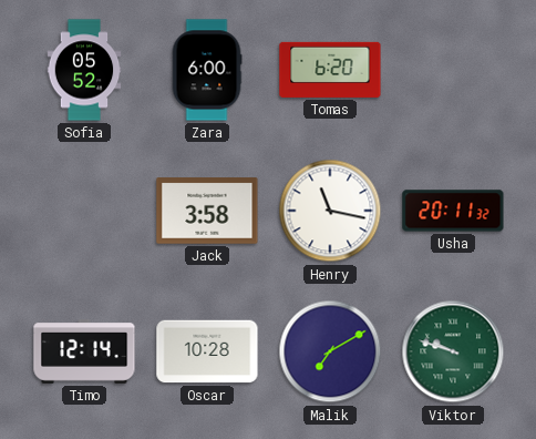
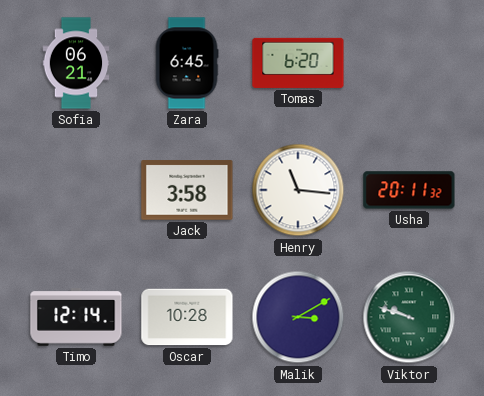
Sofia: 05:52 -> 06:21
Zara: 6:00 -> 6:45
Henry: 11:17 -> 11:16
Malik: 7:10 -> 3:10
